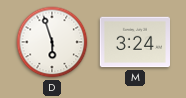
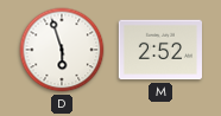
M: 3:24 -> 2:52
